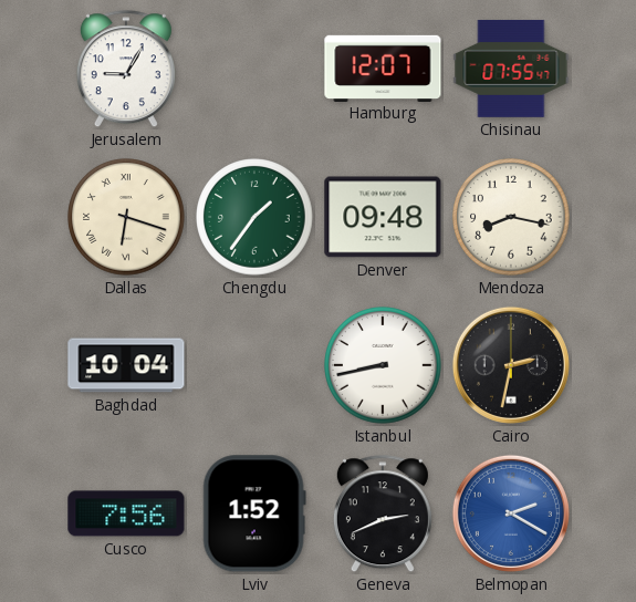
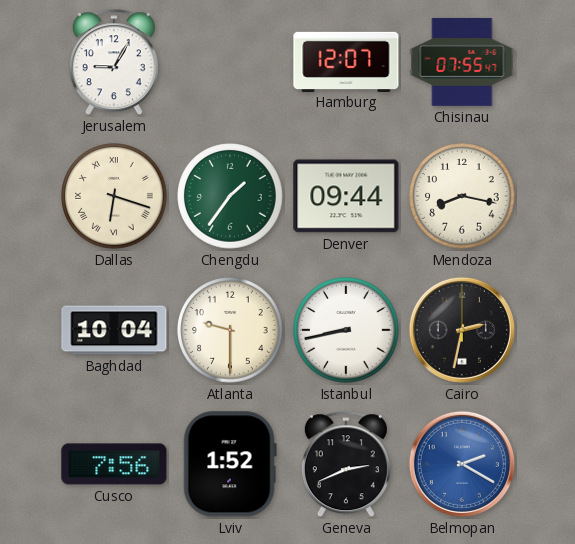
Denver: 09:48 -> 09:44
Atlanta: none -> 9:30
